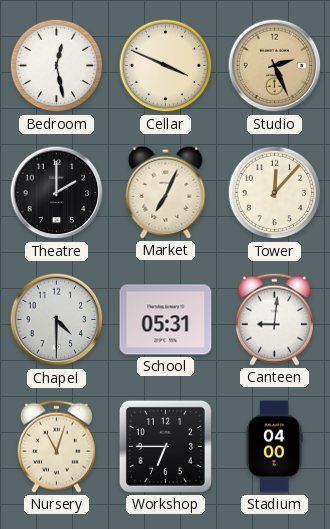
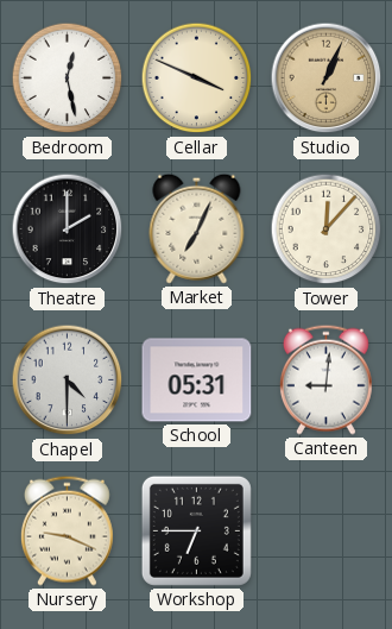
Studio: 2:26 -> 1:04
Nursery: 11:03 -> 9:19
Stadium: 04:00 -> none
